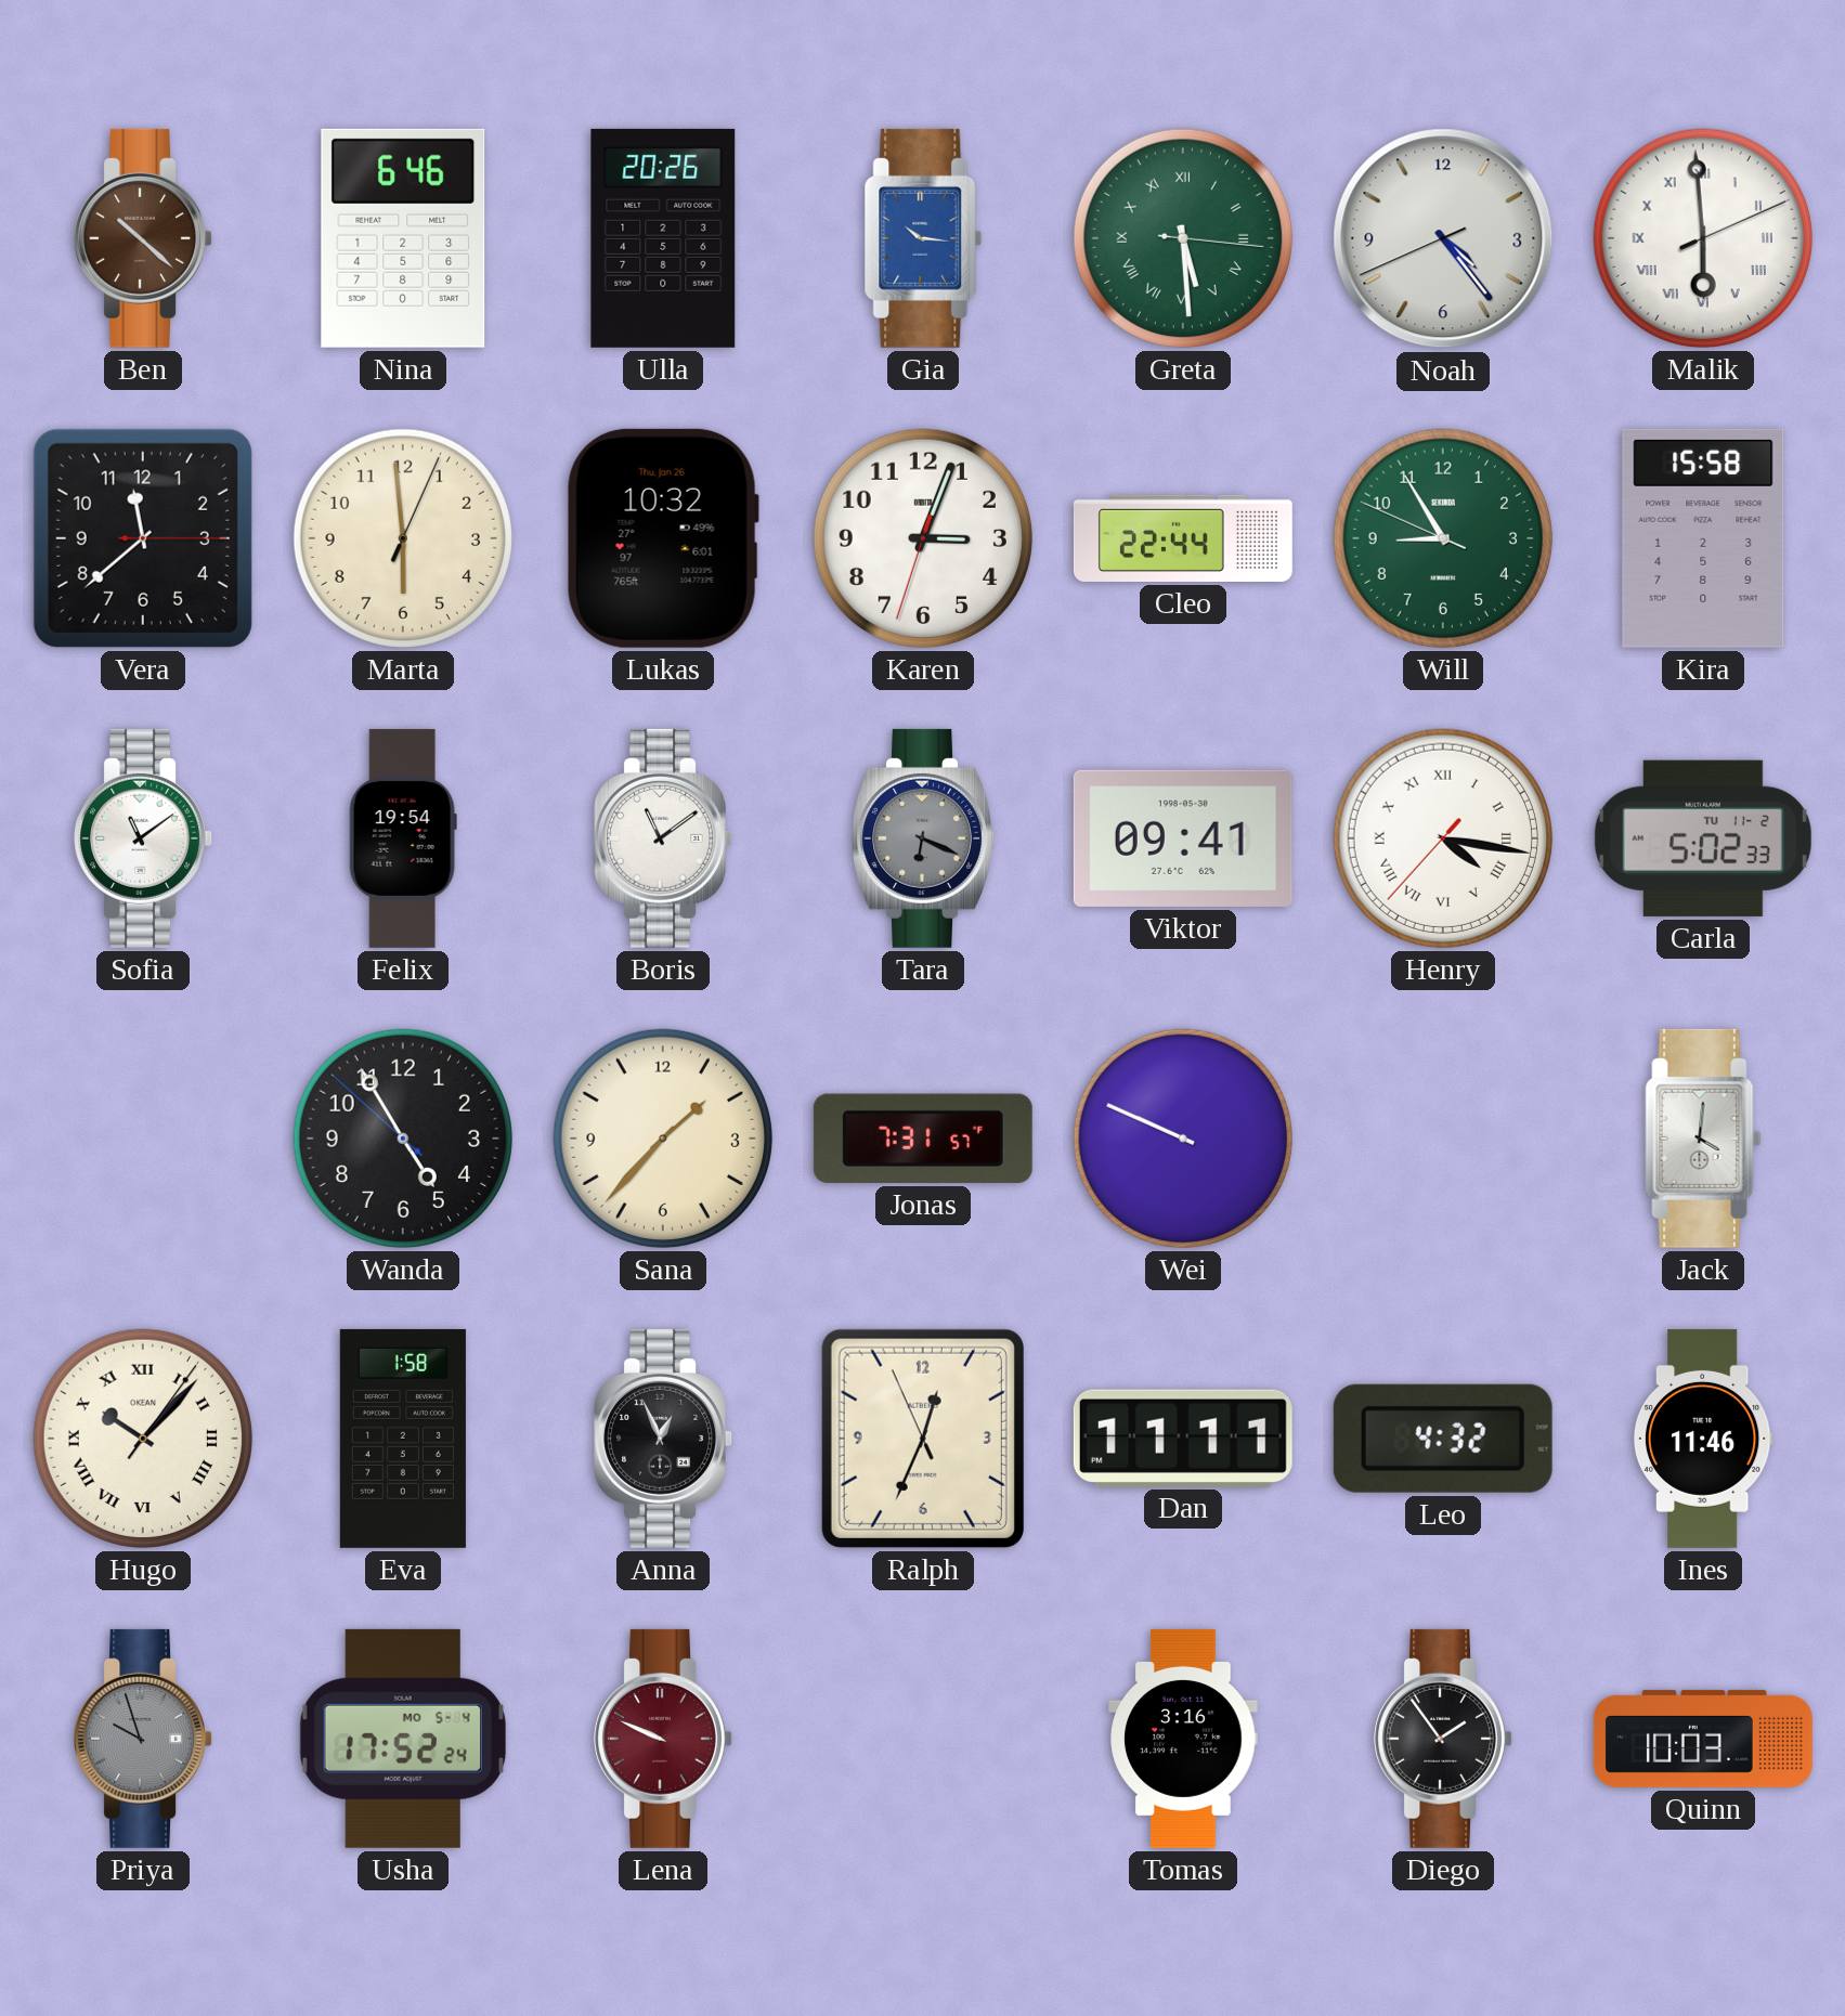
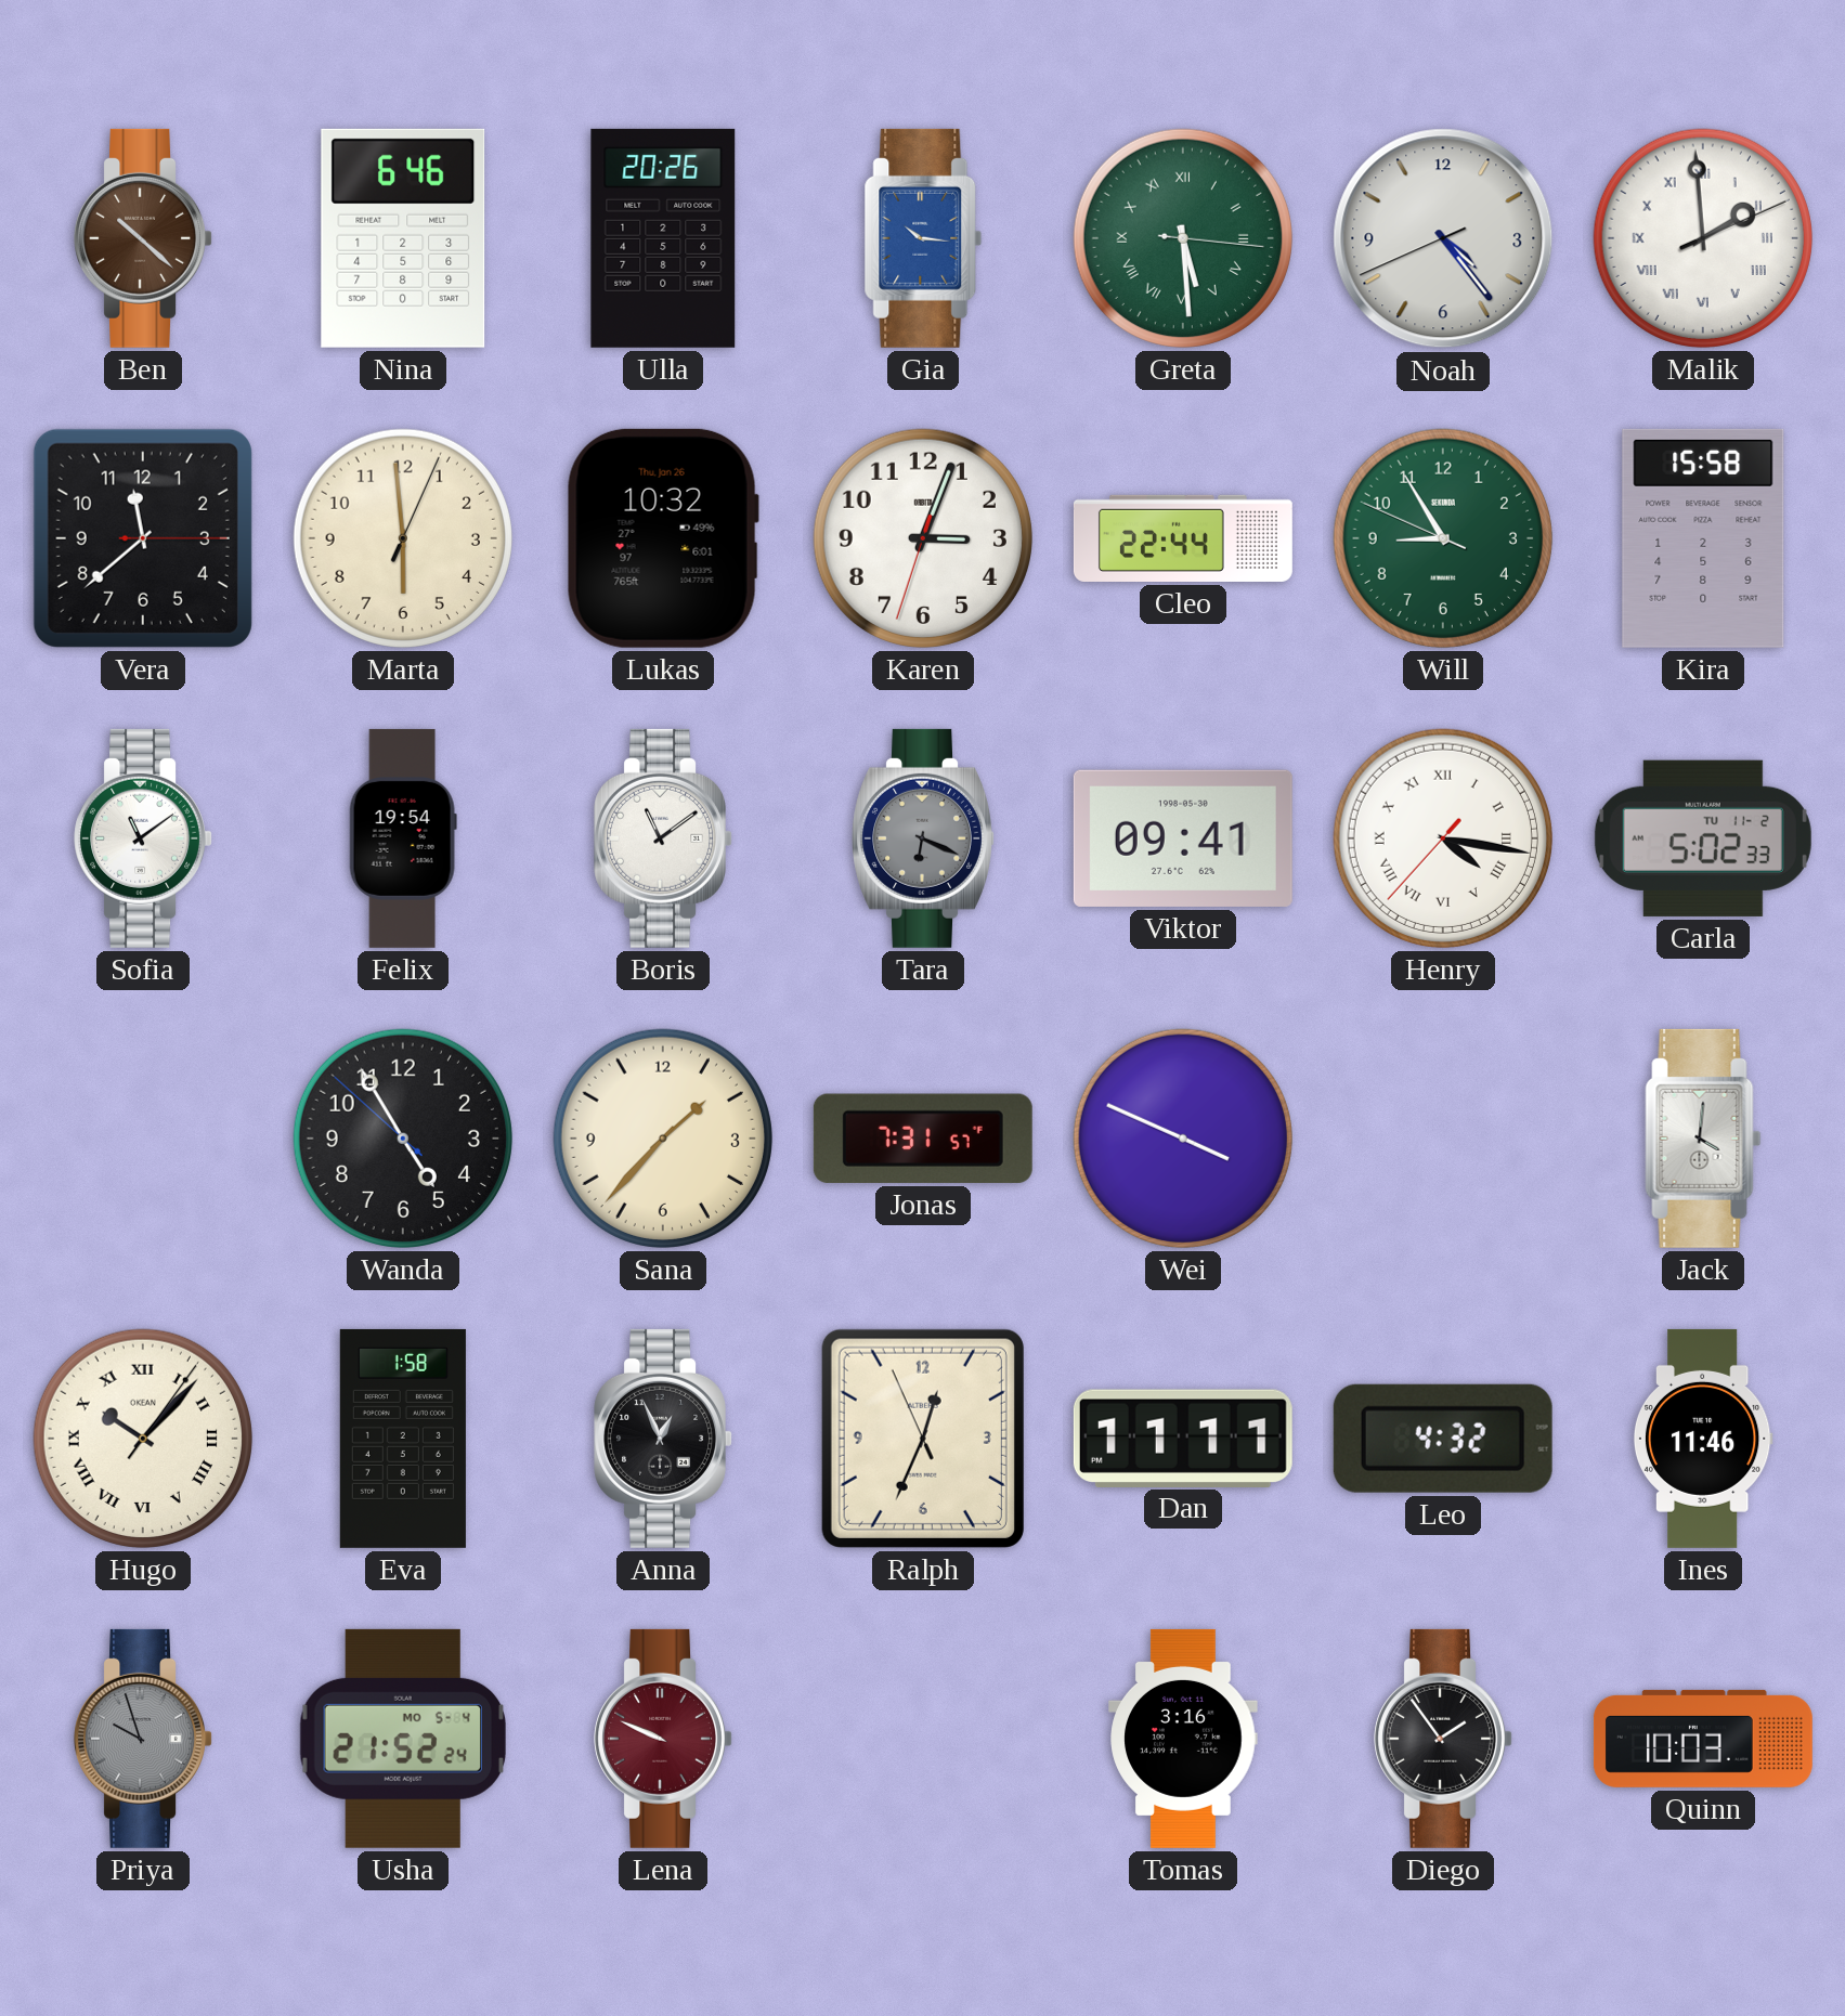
Malik: 5:59 -> 1:59
Wei: 9:49 -> 3:49
Usha: 17:52 -> 21:52
